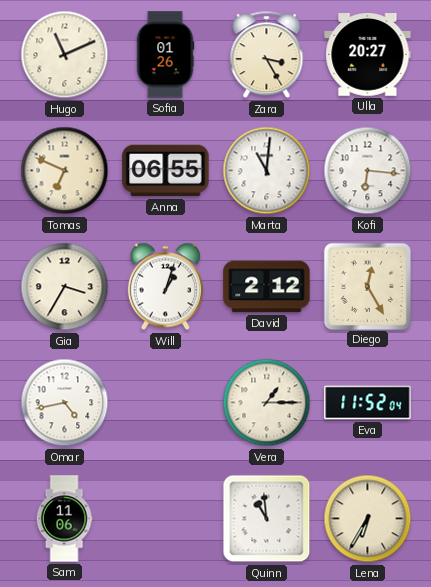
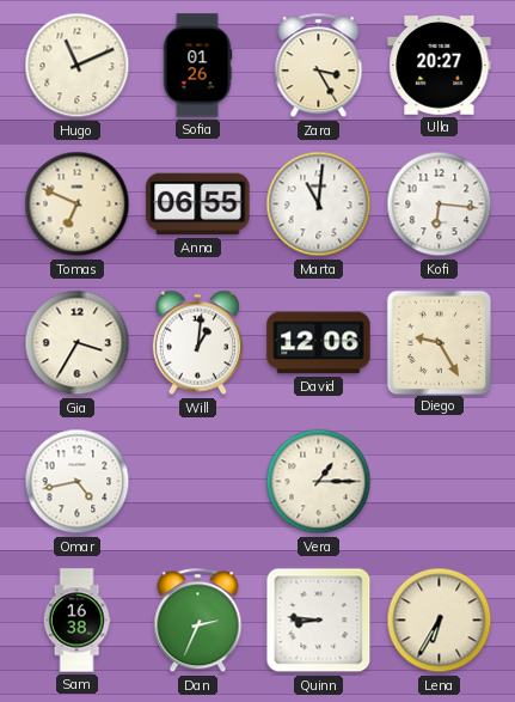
Will: 1:03 -> 1:01
David: 2:12 -> 12:06
Diego: 12:25 -> 9:25
Eva: 11:52 -> none
Sam: 11:06 -> 16:38
Dan: none -> 2:34
Quinn: 10:59 -> 8:46
